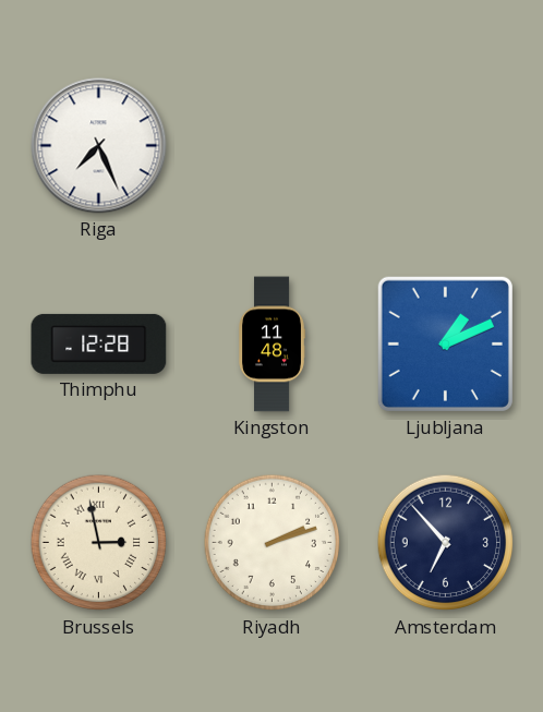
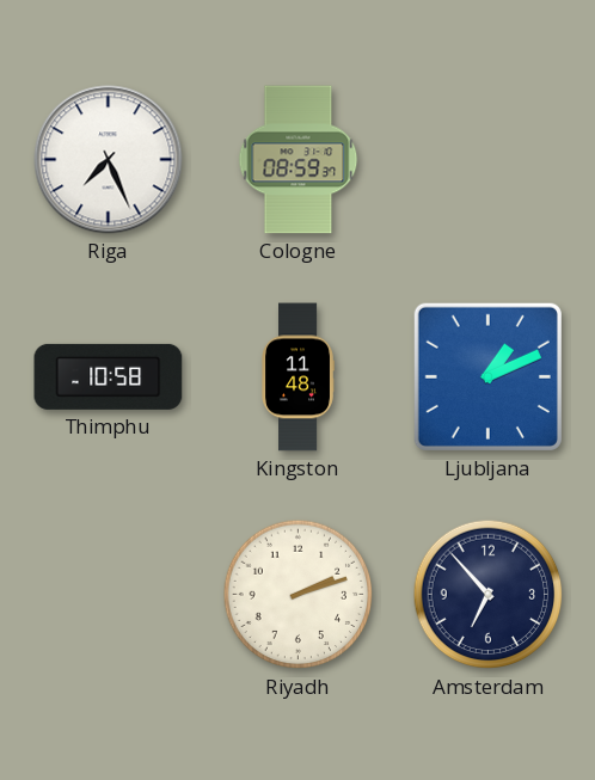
Cologne: none -> 08:59
Thimphu: 12:28 -> 10:58
Brussels: 2:58 -> none
